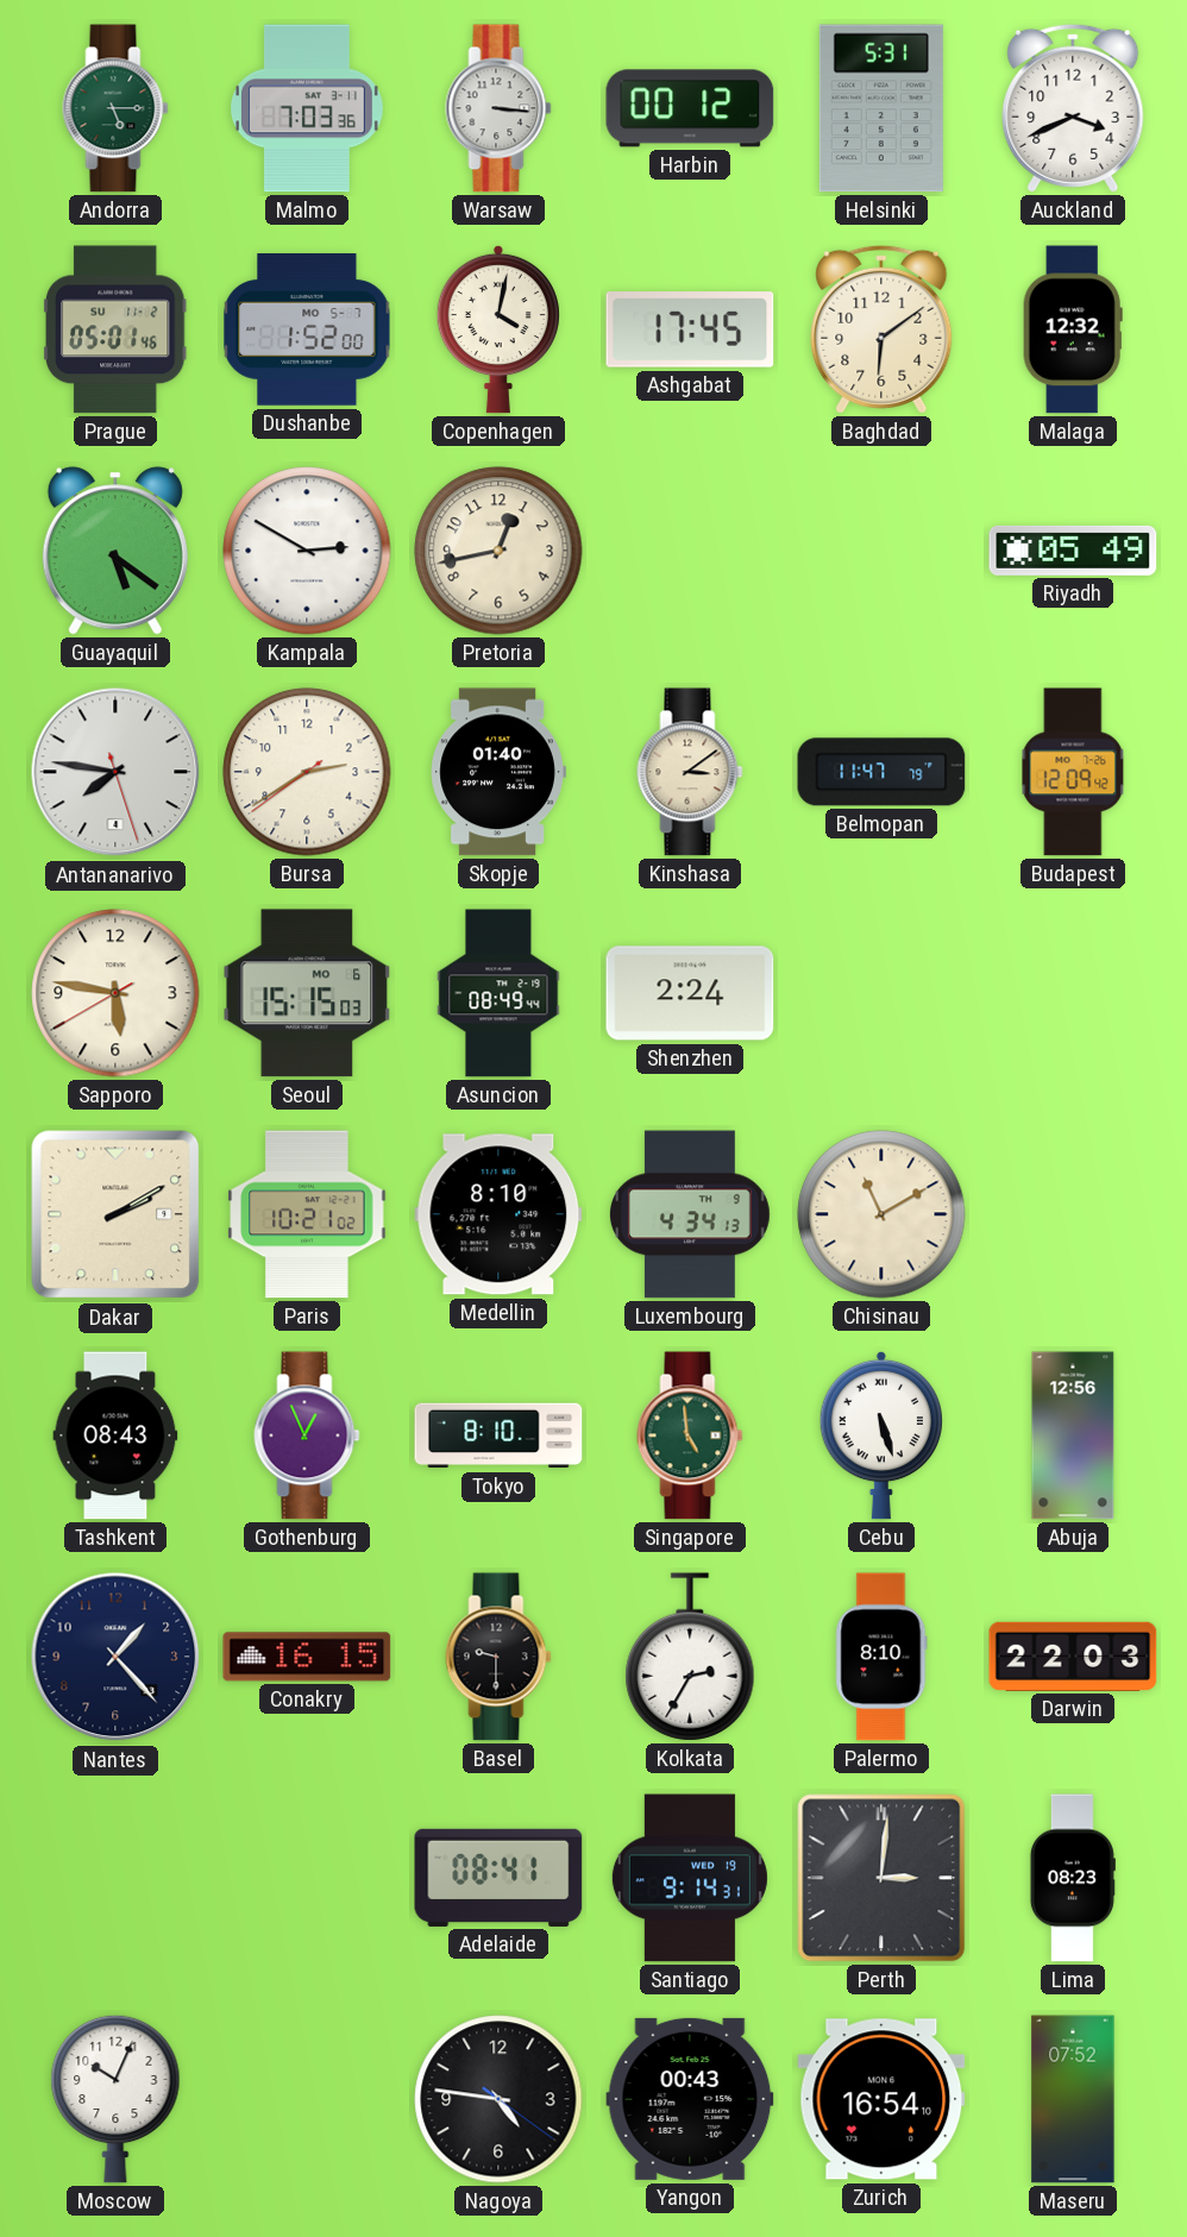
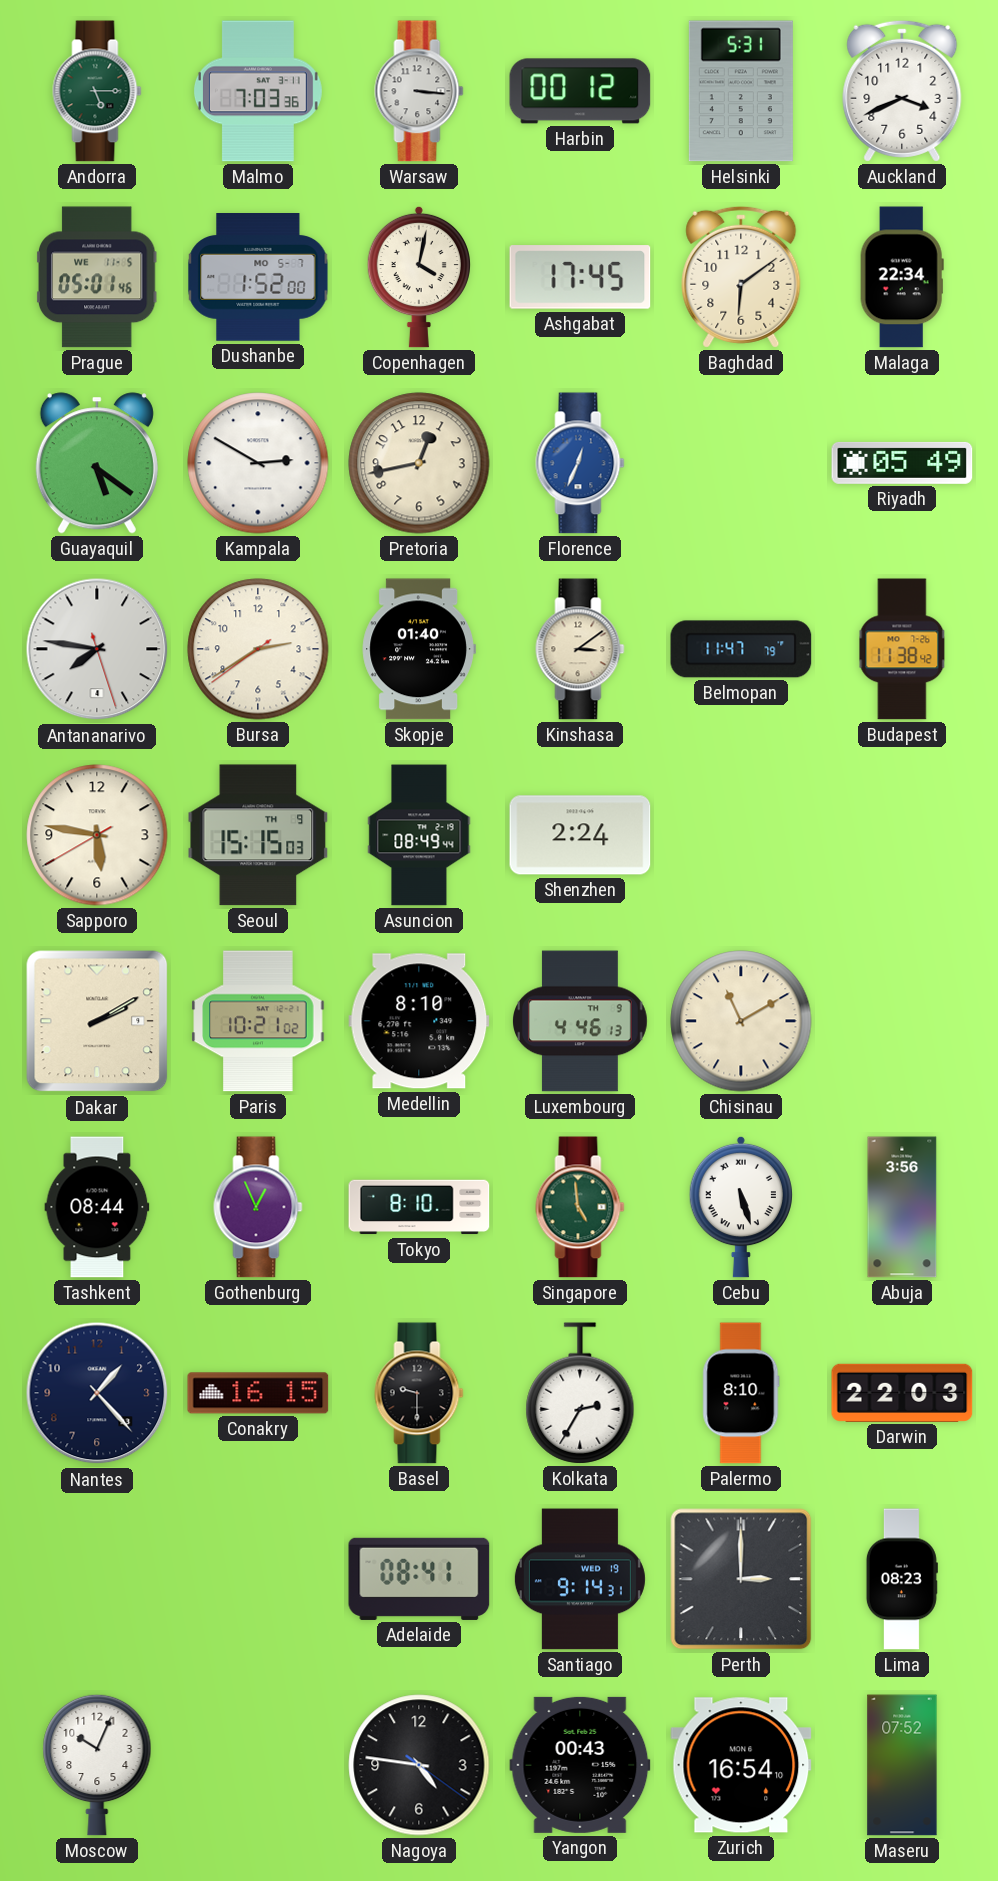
Prague date: SU 11-2 -> WE 11-5
Malaga: 12:32 -> 22:34
Florence: none -> 12:34
Budapest: 12:09 -> 11:38
Seoul date: MO 6 -> TH 9
Luxembourg: 4:34 -> 4:46
Tashkent: 08:43 -> 08:44
Abuja: 12:56 -> 3:56
Perth: 3:01 -> 3:00
